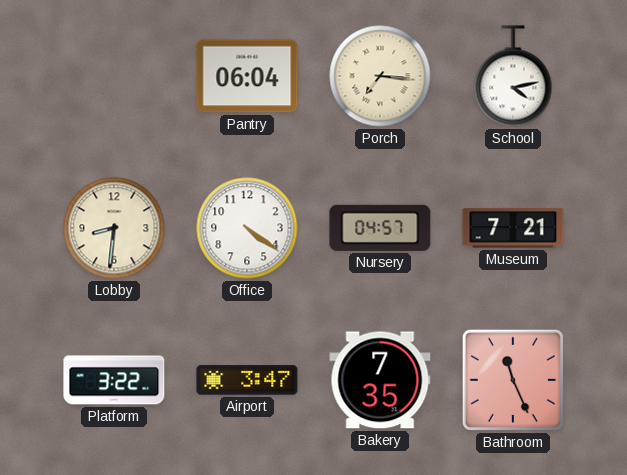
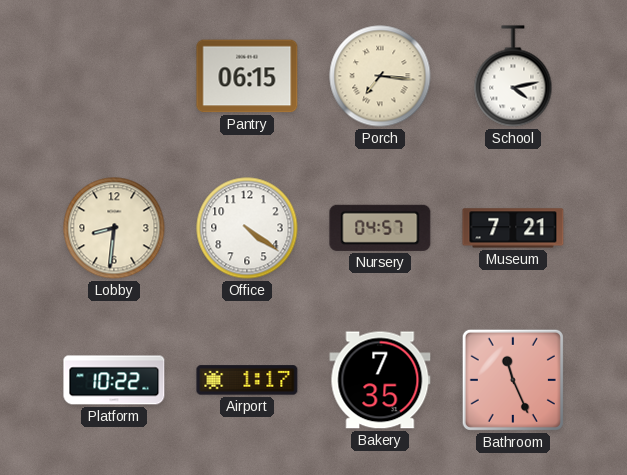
Pantry: 06:04 -> 06:15
Platform: 3:22 -> 10:22
Airport: 3:47 -> 1:17
